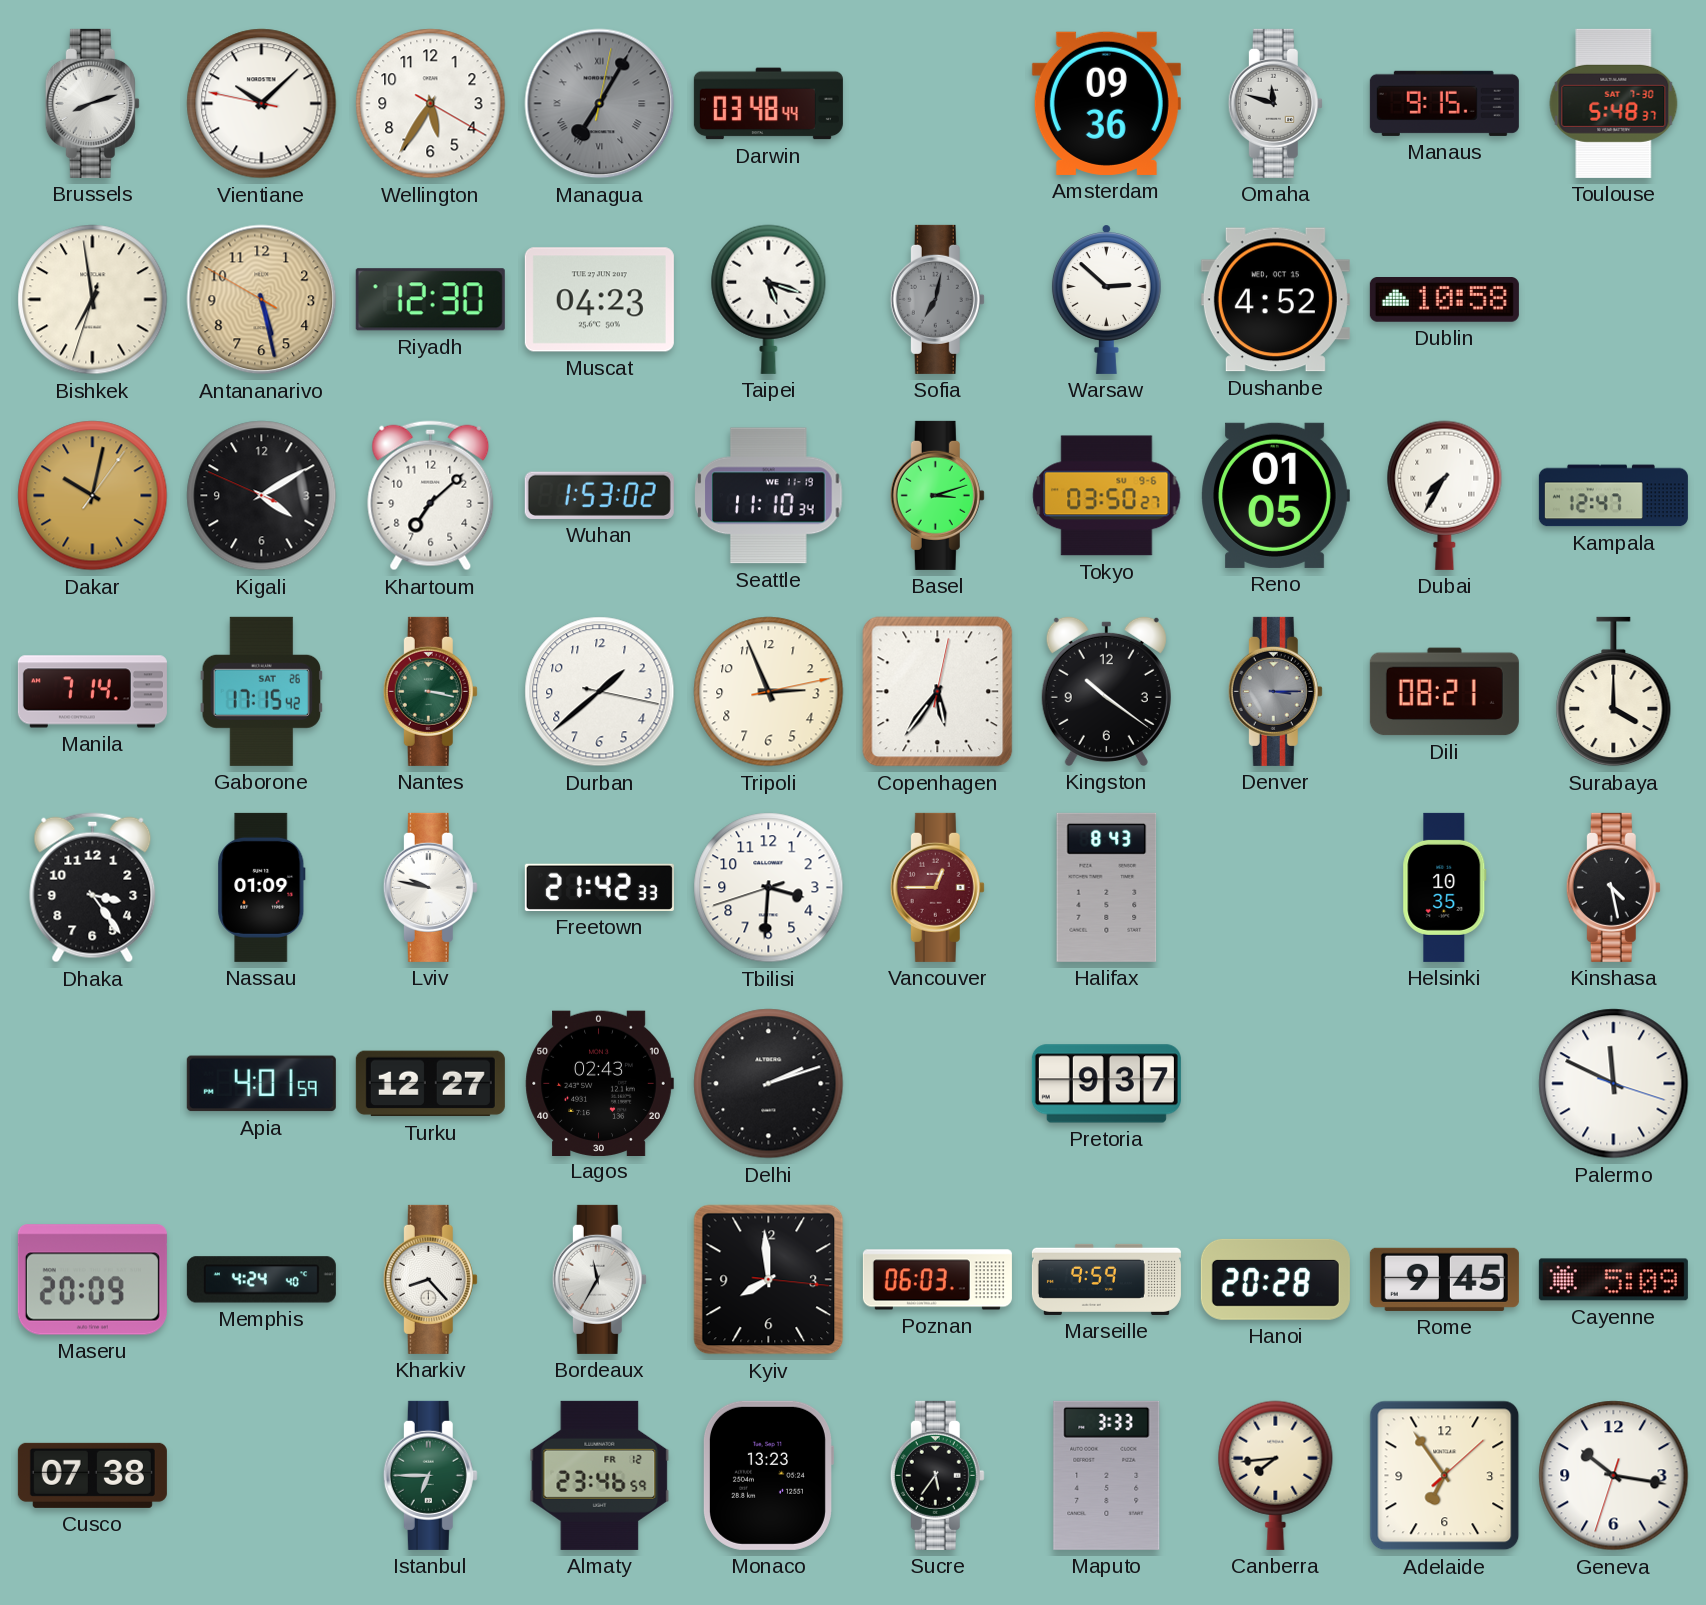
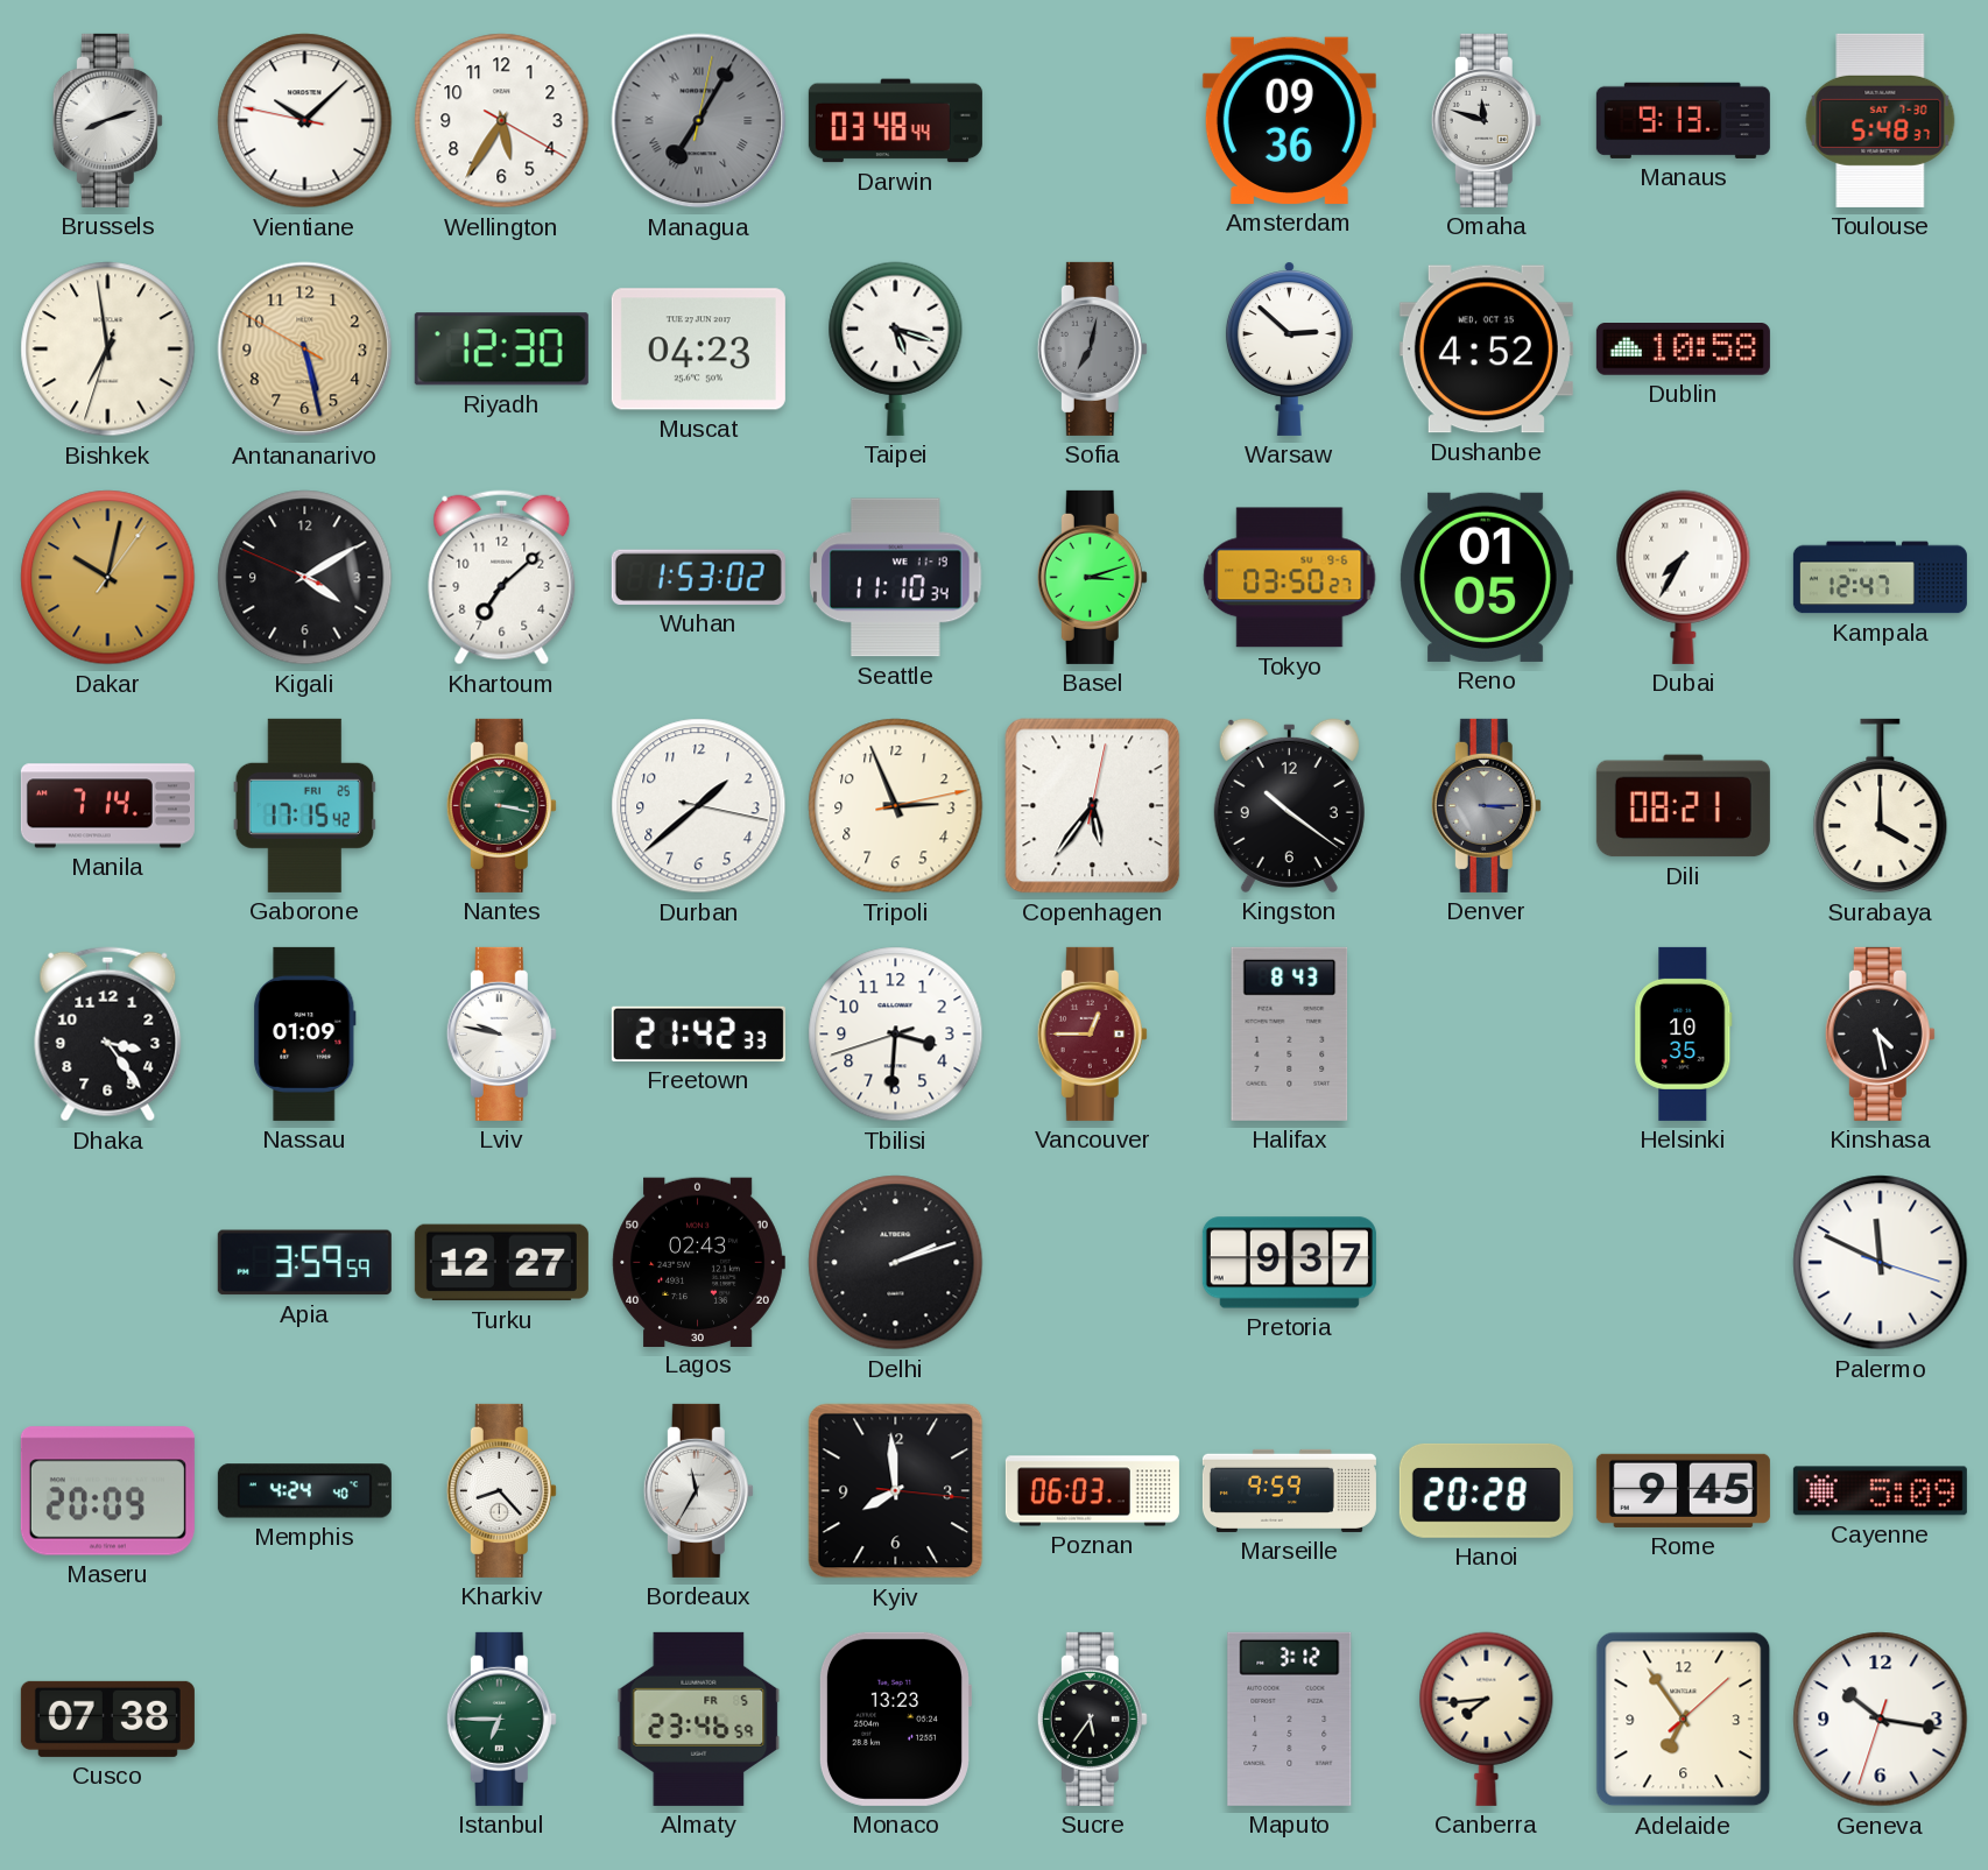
Manaus: 9:15 -> 9:13
Gaborone date: SAT 26 -> FRI 25
Apia: 4:01 -> 3:59
Almaty date: FR 12 -> FR 5
Maputo: 3:33 -> 3:12
